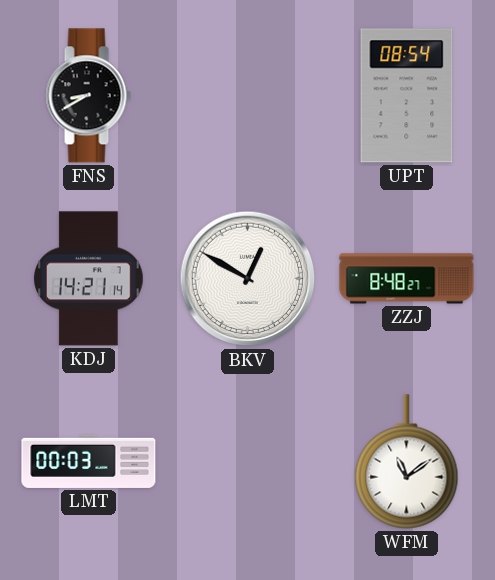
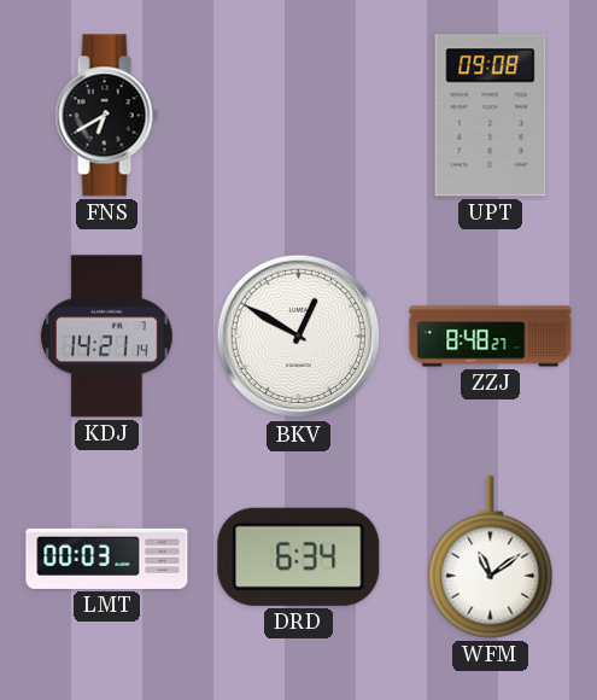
FNS: 8:40 -> 6:40
UPT: 08:54 -> 09:08
DRD: none -> 6:34
